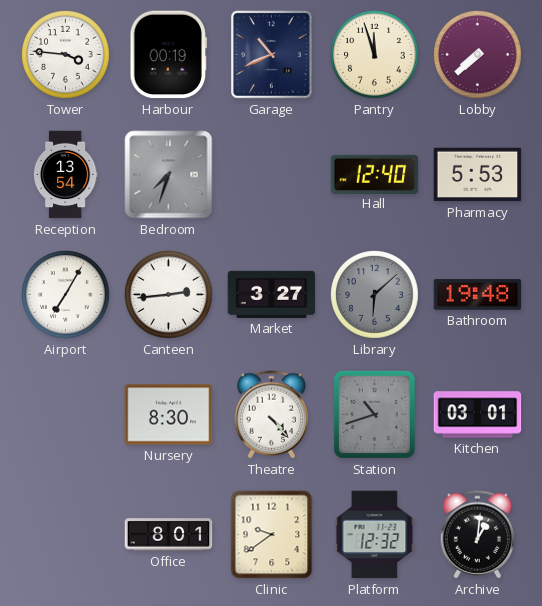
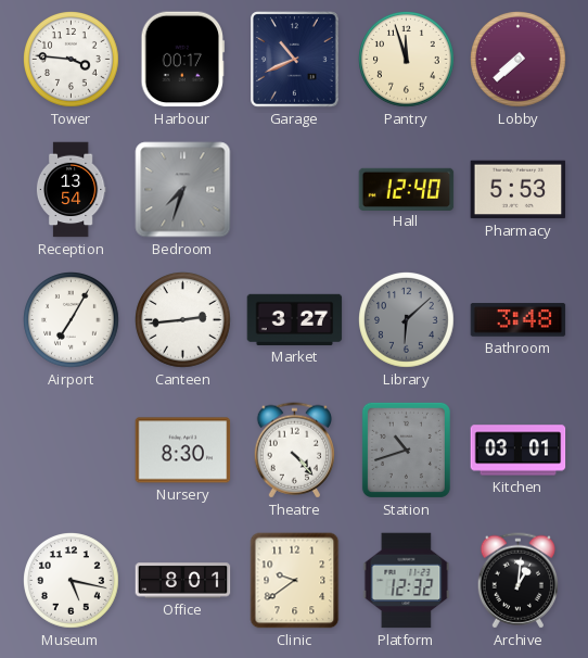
Harbour: 00:19 -> 00:17
Bathroom: 19:48 -> 3:48
Museum: none -> 5:17
